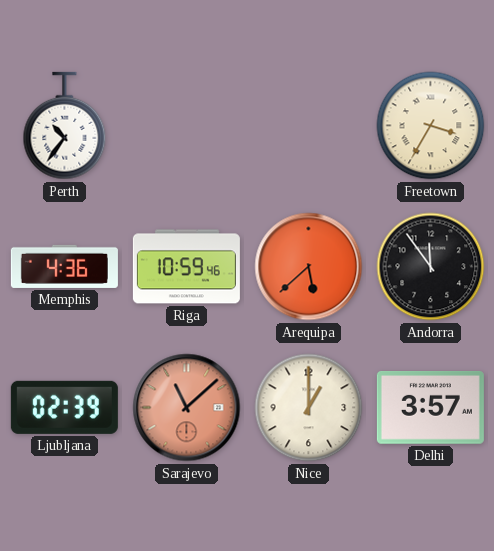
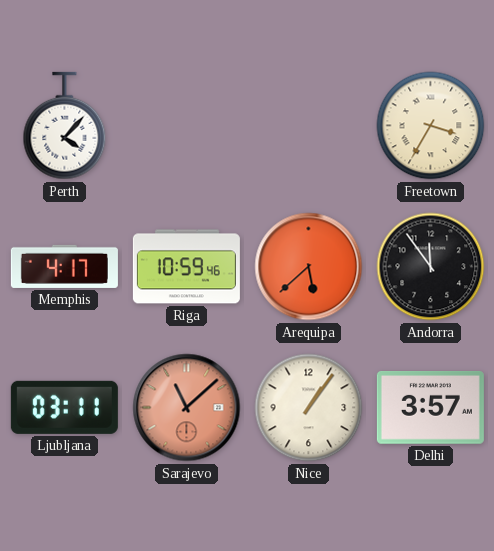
Perth: 10:36 -> 4:07
Memphis: 4:36 -> 4:17
Ljubljana: 02:39 -> 03:11
Nice: 1:00 -> 1:06
